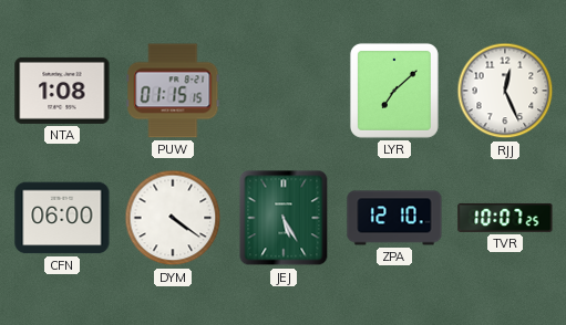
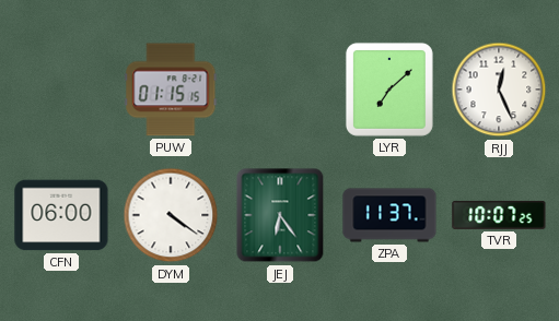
NTA: 1:08 -> none
JEJ: 5:25 -> 6:24
ZPA: 12:10 -> 11:37
